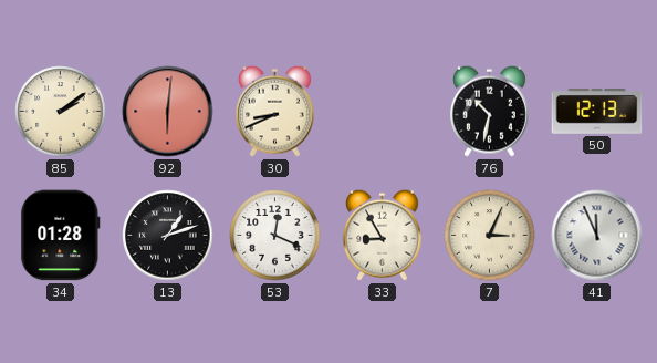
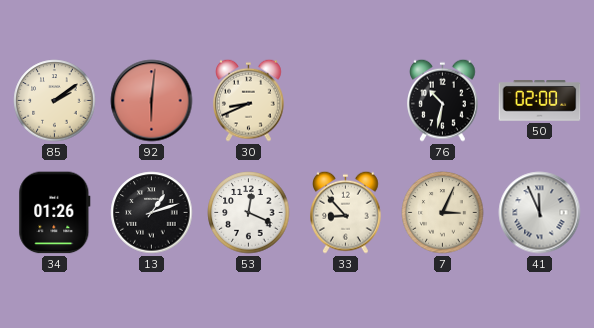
50: 12:13 -> 02:00
34: 01:28 -> 01:26
33: 8:55 -> 8:53
